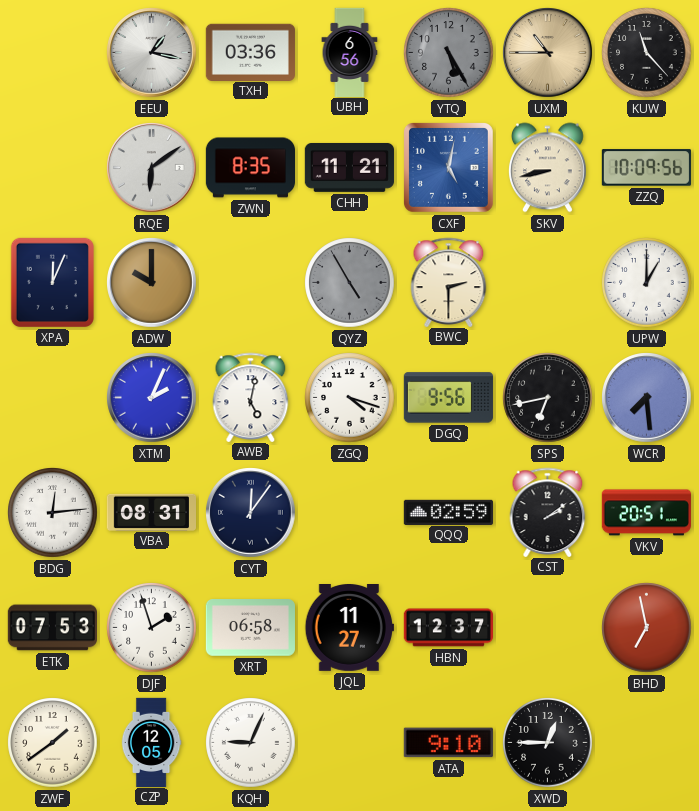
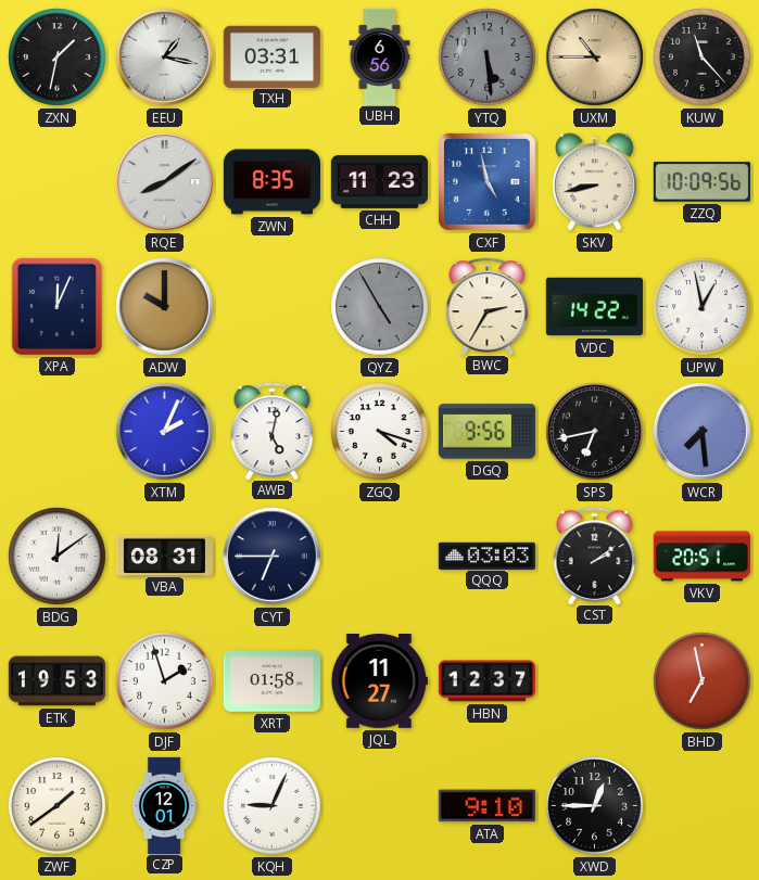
ZXN: none -> 1:32
TXH: 03:36 -> 03:31
YTQ: 5:25 -> 5:29
RQE: 6:09 -> 8:09
CHH: 11:21 -> 11:23
CXF: 5:02 -> 4:58
BWC: 2:30 -> 2:35
VDC: none -> 14:22
UPW: 1:00 -> 12:58
BDG: 12:14 -> 12:09
CYT: 12:06 -> 6:45
QQQ: 02:59 -> 03:03
ETK: 07:53 -> 19:53
XRT: 06:58 -> 01:58
CZP: 12:05 -> 12:01
